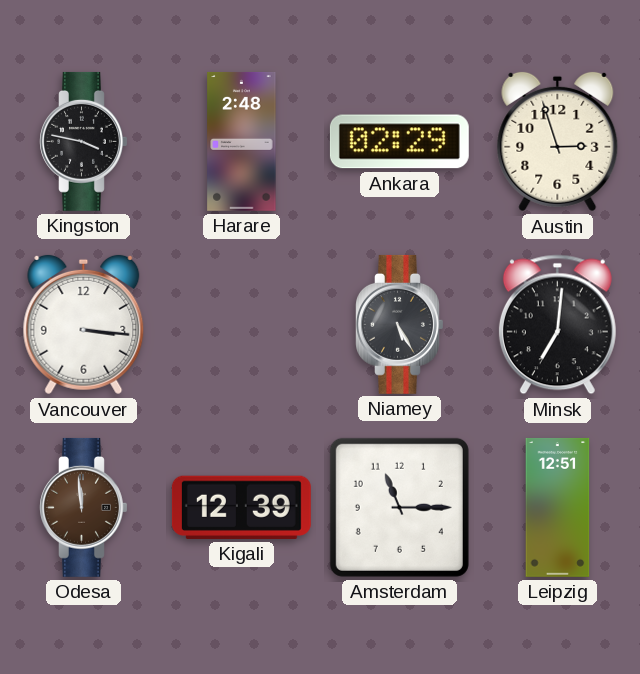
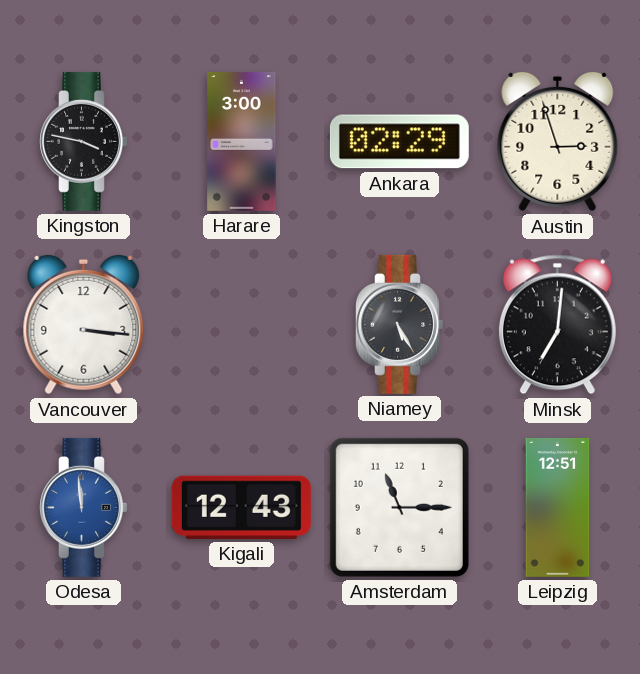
Harare: 2:48 -> 3:00
Odesa dial: brown -> blue
Kigali: 12:39 -> 12:43
